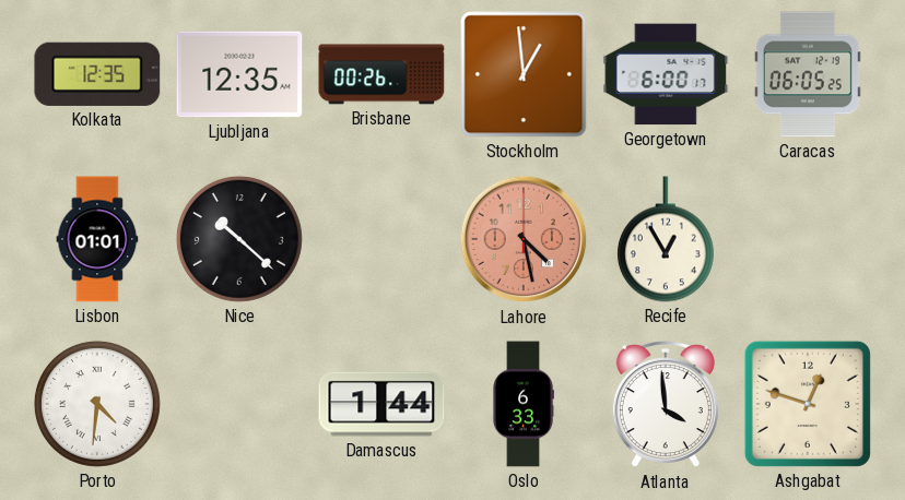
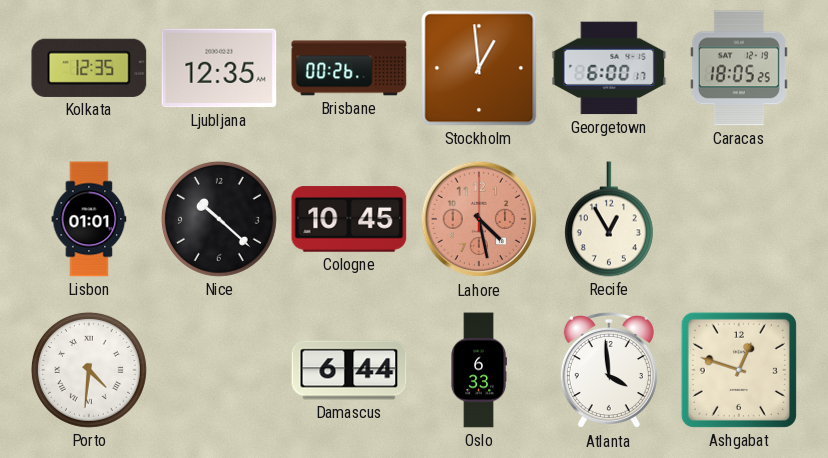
Caracas: 06:05 -> 18:05
Cologne: none -> 10:45
Damascus: 1:44 -> 6:44
